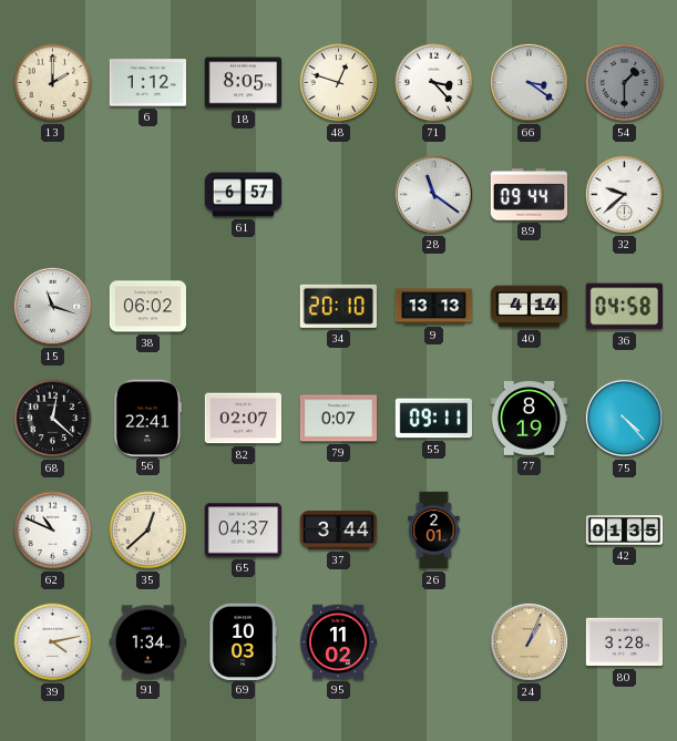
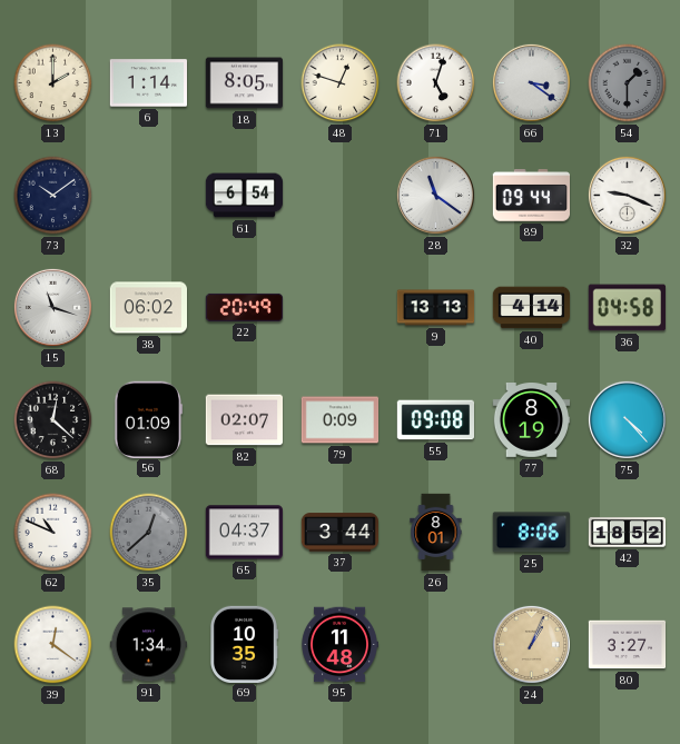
6: 1:12 -> 1:14
71: 3:23 -> 5:03
73: none -> 10:09
61: 6:57 -> 6:54
32: 9:38 -> 9:19
22: none -> 20:49
34: 20:10 -> none
56: 22:41 -> 01:09
79: 0:07 -> 0:09
55: 09:11 -> 09:08
35 dial: cream -> grey
26: 2:01 -> 8:01
25: none -> 8:06
42: 01:35 -> 18:52
39: 4:13 -> 12:21
69: 10:03 -> 10:35
95: 11:02 -> 11:48
80: 3:28 -> 3:27
